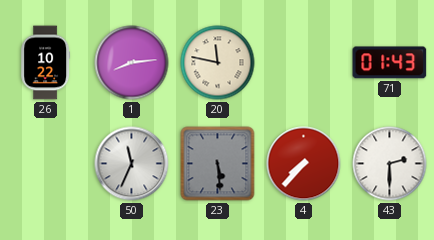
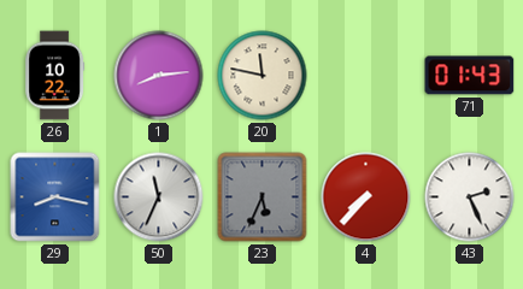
29: none -> 8:17
23: 5:29 -> 5:34
43: 2:30 -> 2:26
